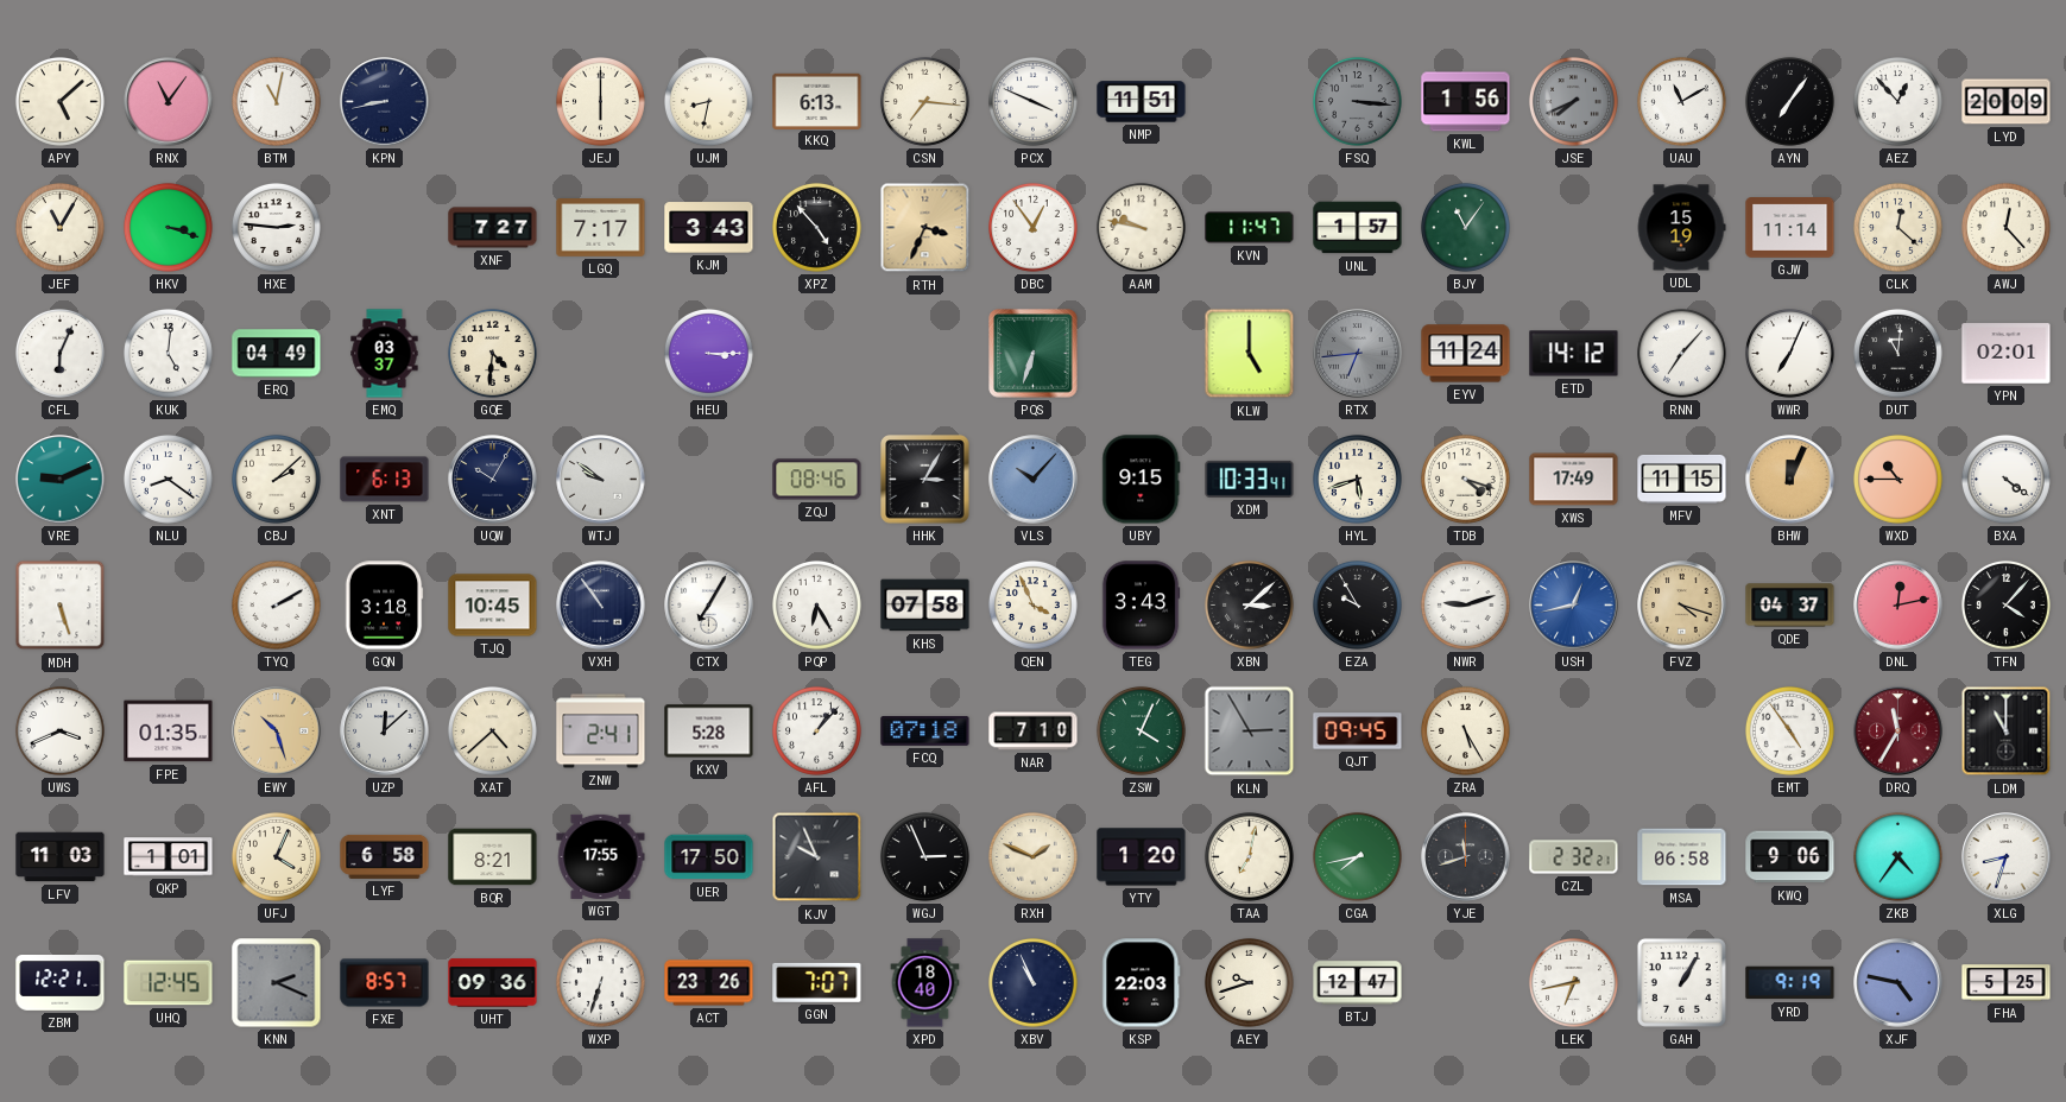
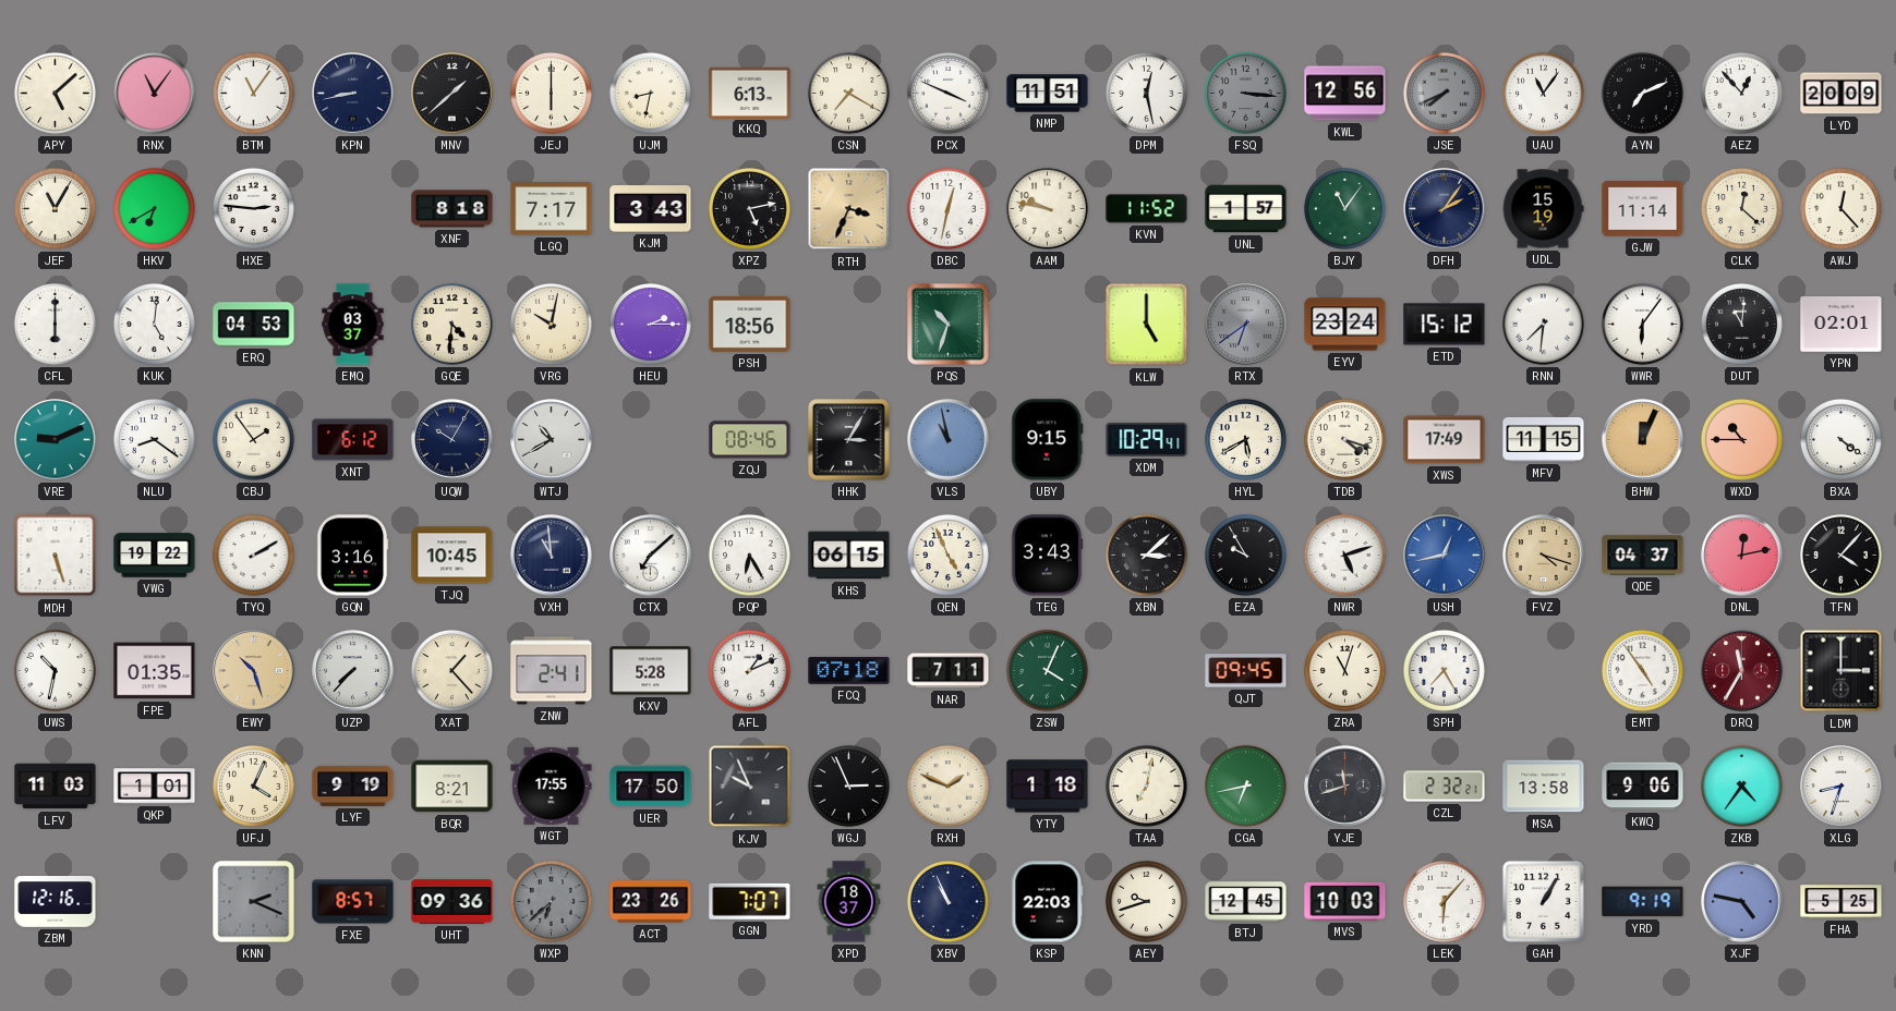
BTM: 11:02 -> 11:06
MNV: none -> 1:38
CSN: 7:16 -> 7:20
DPM: none -> 12:28
KWL: 1:56 -> 12:56
UAU: 11:10 -> 11:06
AYN: 7:06 -> 7:11
HKV: 3:18 -> 6:40
XNF: 7:27 -> 8:18
XPZ: 4:53 -> 5:13
DBC: 12:54 -> 12:32
KVN: 11:47 -> 11:52
DFH: none -> 2:06
CFL: 6:04 -> 6:00
ERQ: 04:49 -> 04:53
VRG: none -> 10:02
HEU: 3:15 -> 2:15
PSH: none -> 18:56
PQS: 6:33 -> 10:33
RTX: 6:44 -> 6:39
EYV: 11:24 -> 23:24
ETD: 14:12 -> 15:12
RNN: 7:07 -> 7:31
WWR: 7:04 -> 6:06
CBJ: 2:08 -> 1:54
XNT: 6:13 -> 6:12
WTJ: 9:51 -> 10:40
VLS: 10:07 -> 10:58
XDM: 10:33 -> 10:29
HYL: 5:42 -> 5:40
VWG: none -> 19:22
GQN: 3:18 -> 3:16
VXH: 10:54 -> 10:59
CTX: 7:05 -> 7:08
KHS: 07:58 -> 06:15
QEN: 3:56 -> 4:56
NWR: 9:12 -> 5:12
UWS: 3:41 -> 10:32
UZP: 12:08 -> 7:37
XAT: 4:38 -> 1:23
AFL: 1:07 -> 1:11
NAR: 7:10 -> 7:11
KLN: 2:55 -> none
ZRA: 5:25 -> 11:03
SPH: none -> 7:25
LDM: 11:00 -> 3:00
LYF: 6:58 -> 9:19
YTY: 1:20 -> 1:18
CGA: 7:43 -> 6:43
MSA: 06:58 -> 13:58
ZBM: 12:21 -> 12:16
UHQ: 12:45 -> none
WXP: 6:33 -> 6:38
WXP dial: white -> grey
XPD: 18:40 -> 18:37
BTJ: 12:47 -> 12:45
MVS: none -> 10:03
LEK: 6:43 -> 6:07
